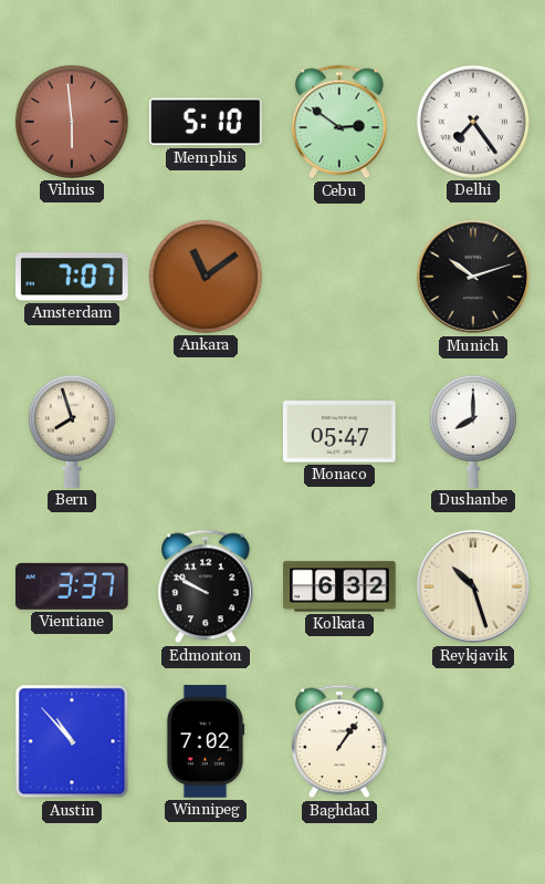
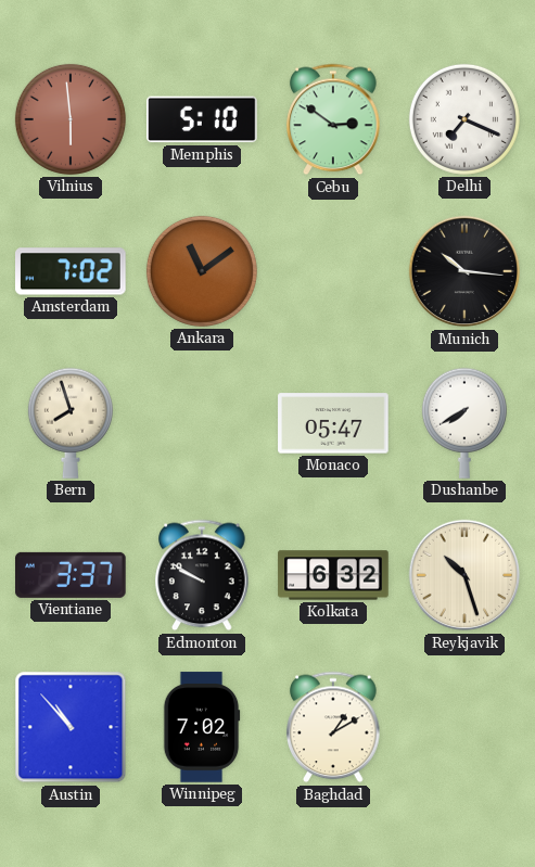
Delhi: 7:24 -> 7:19
Amsterdam: 7:07 -> 7:02
Munich: 10:12 -> 10:16
Dushanbe: 8:00 -> 7:40
Baghdad: 1:06 -> 1:10
